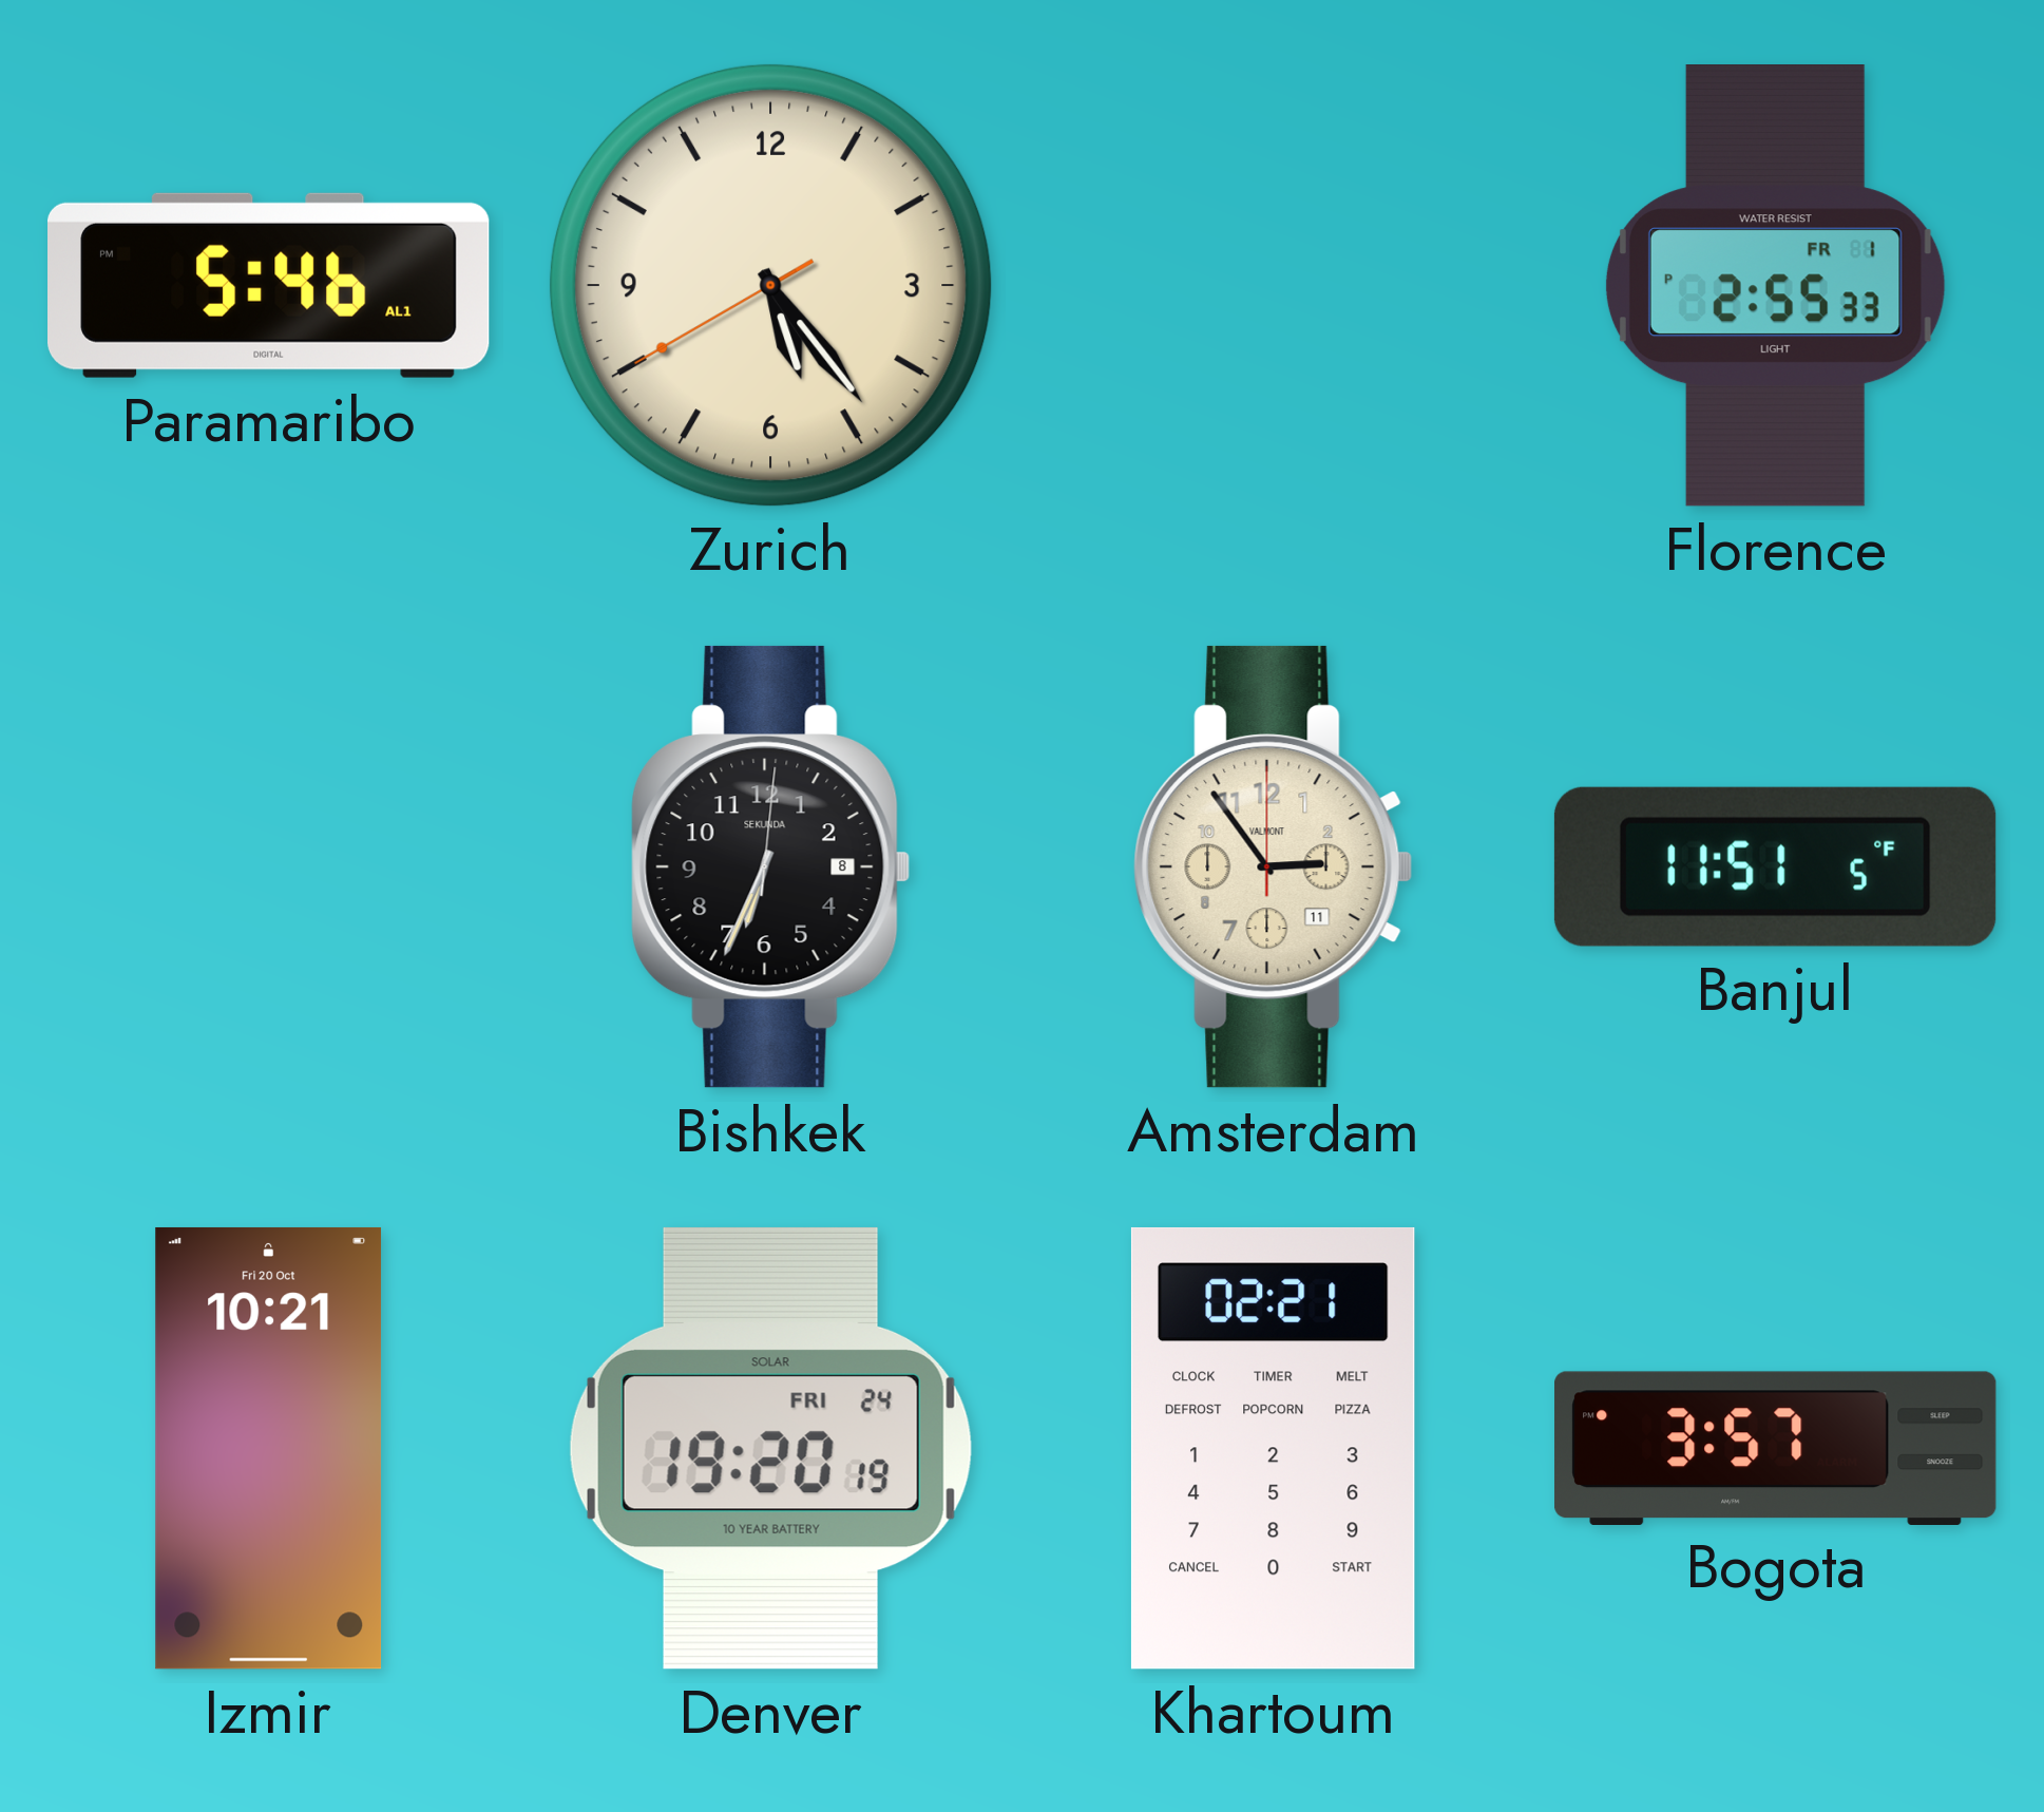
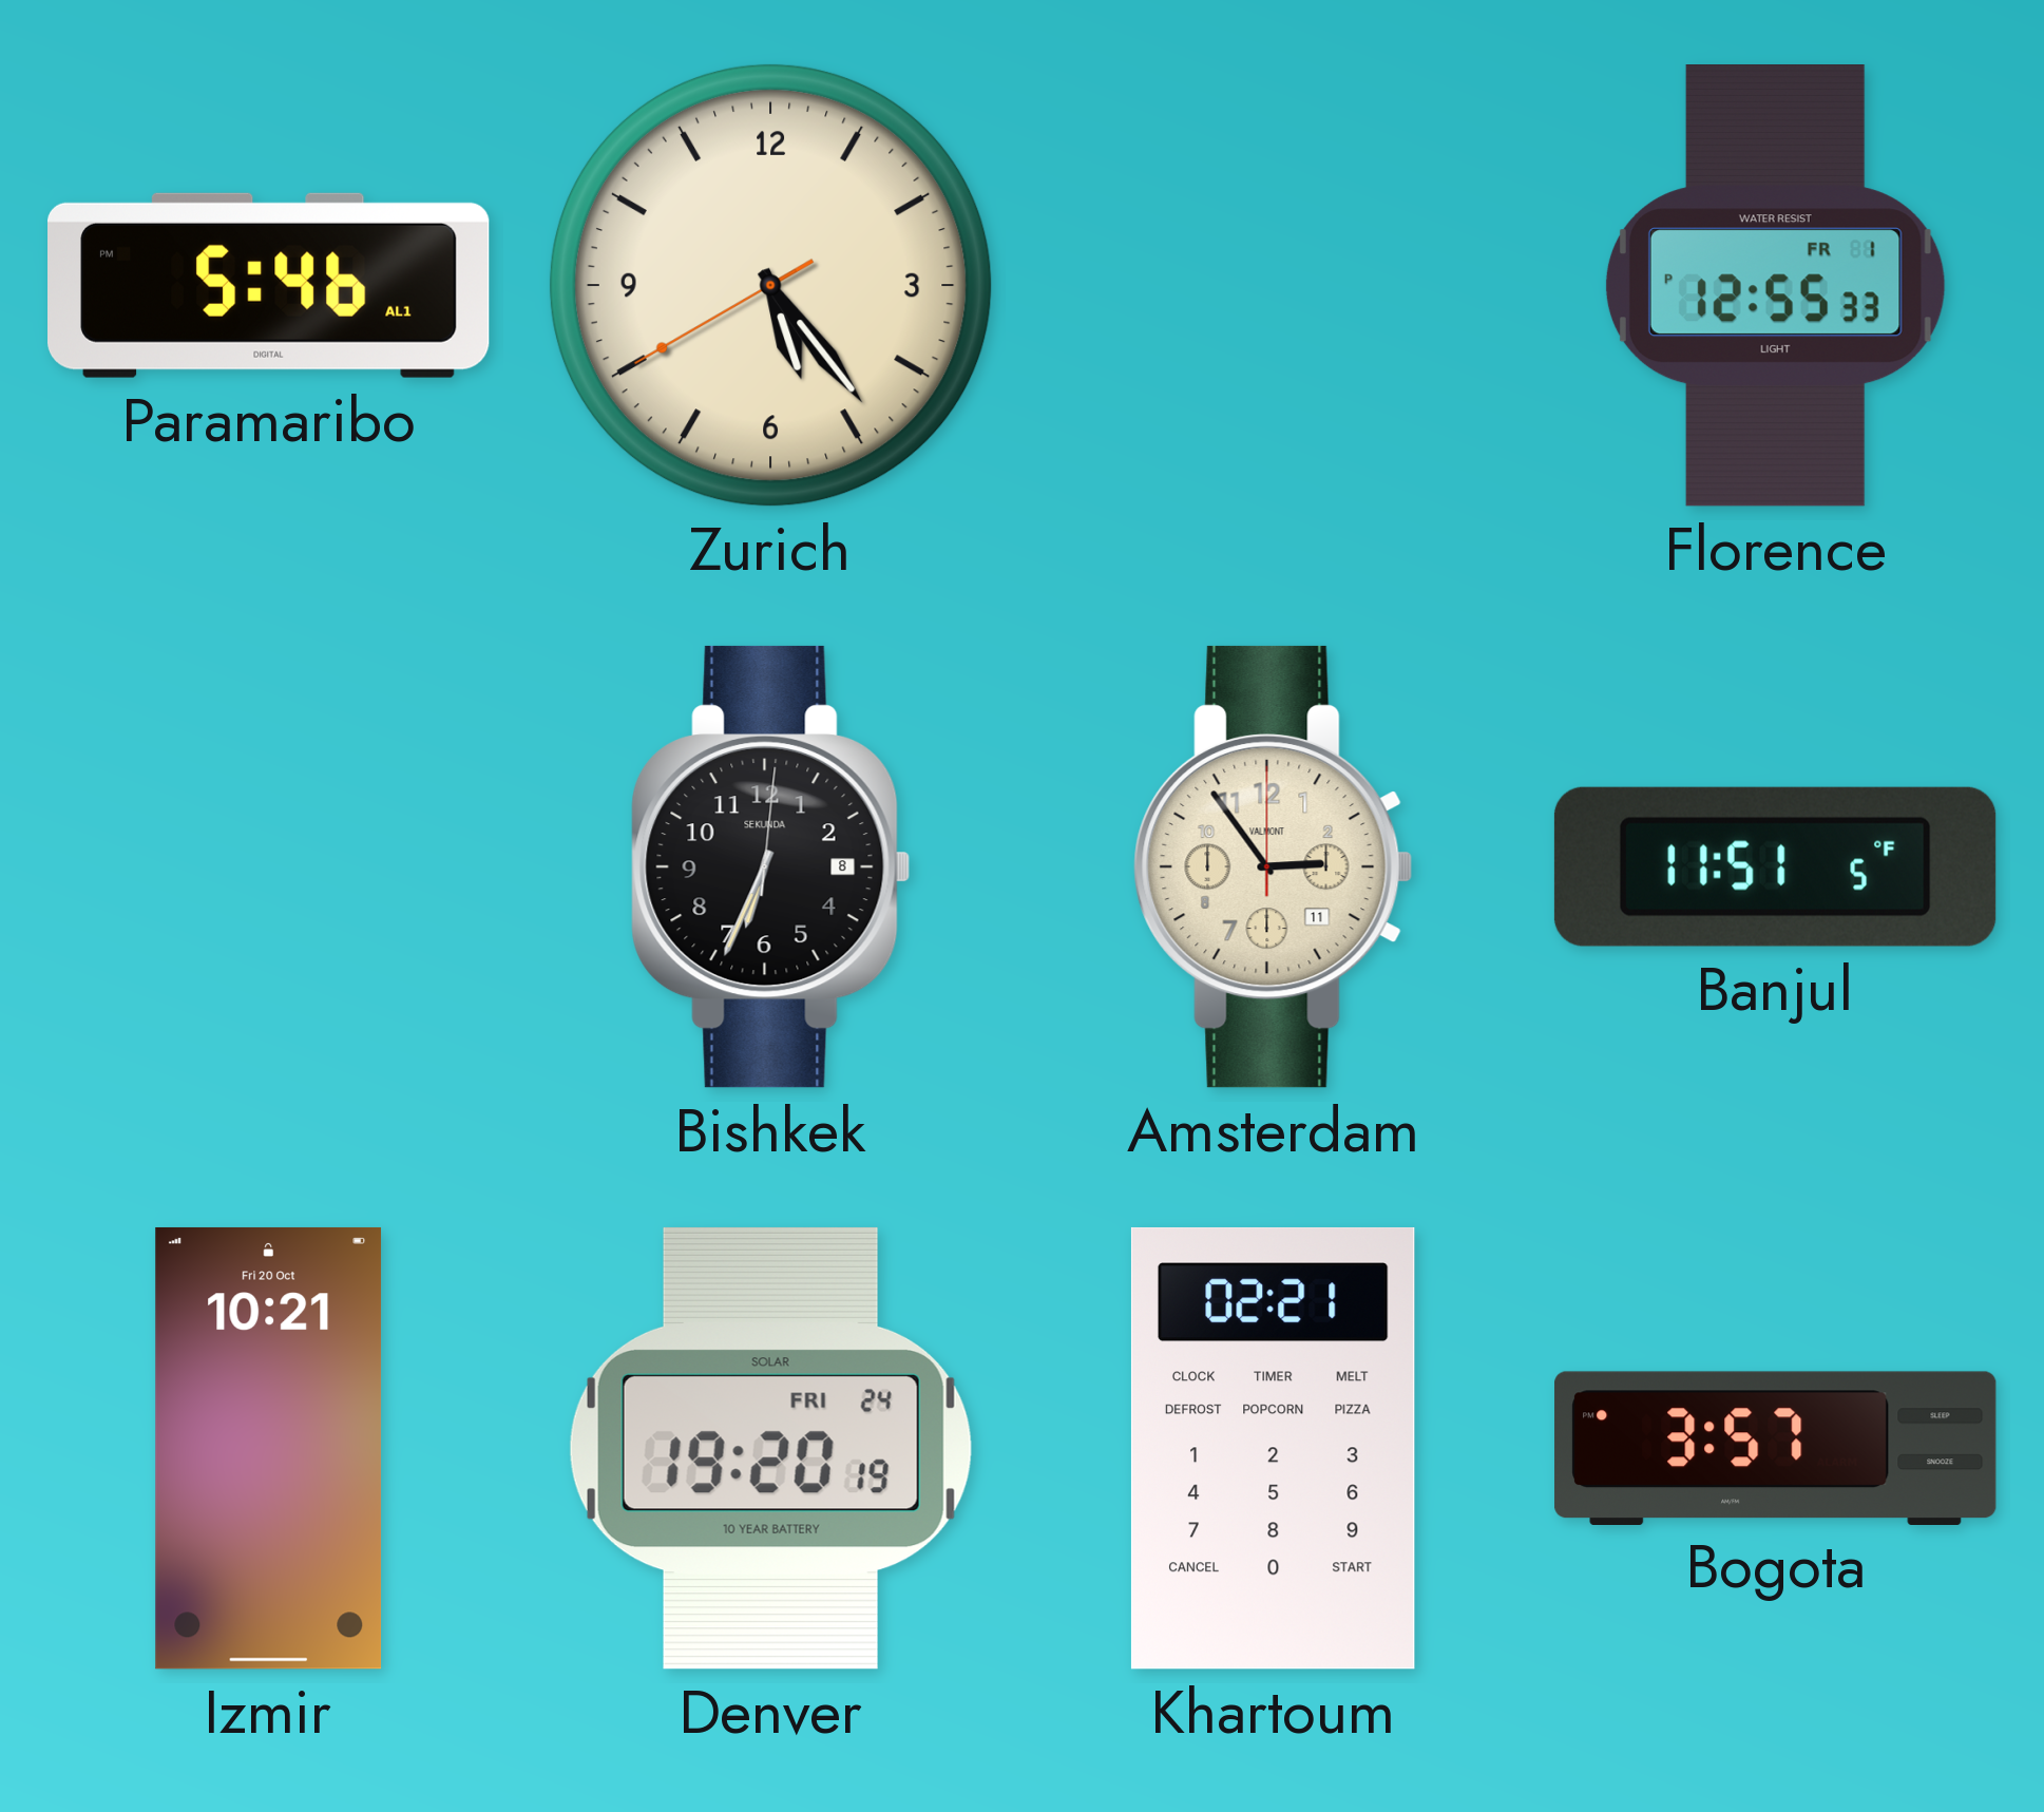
Florence: 2:55 -> 12:55
